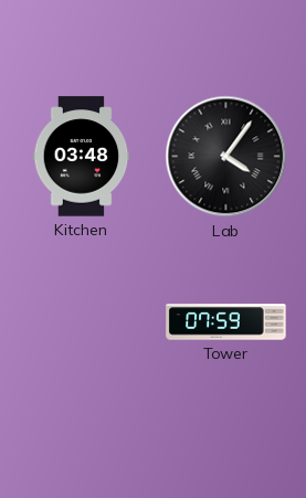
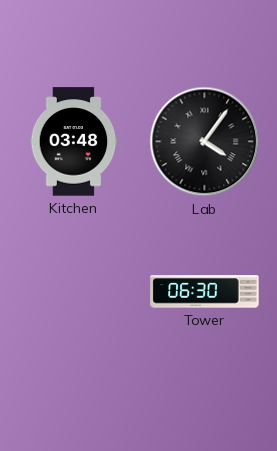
Tower: 07:59 -> 06:30
